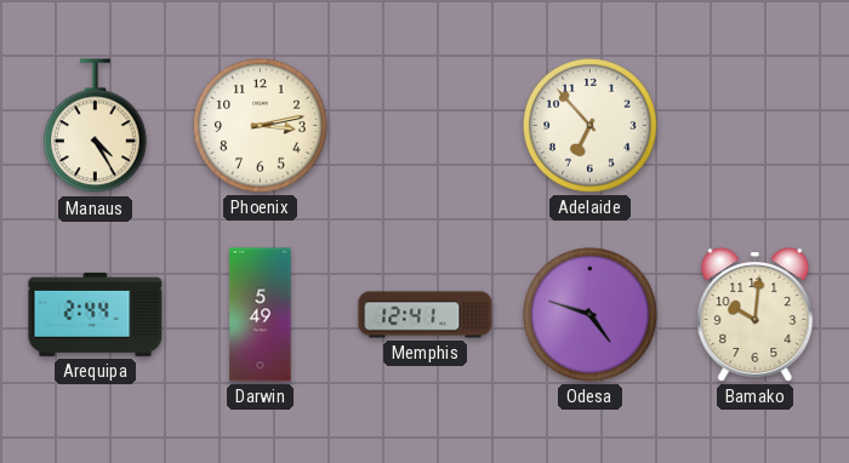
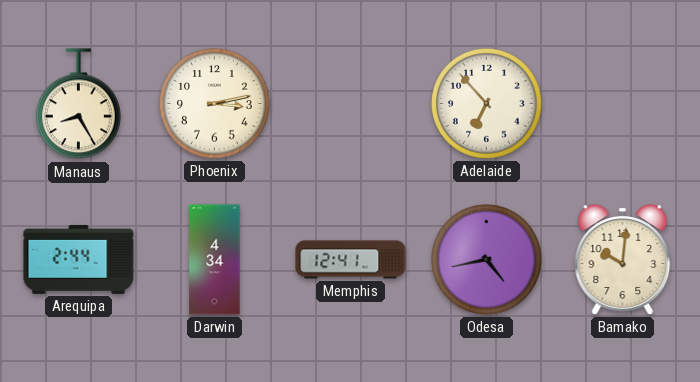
Manaus: 4:25 -> 8:25
Darwin: 5:49 -> 4:34
Odesa: 4:48 -> 4:43
